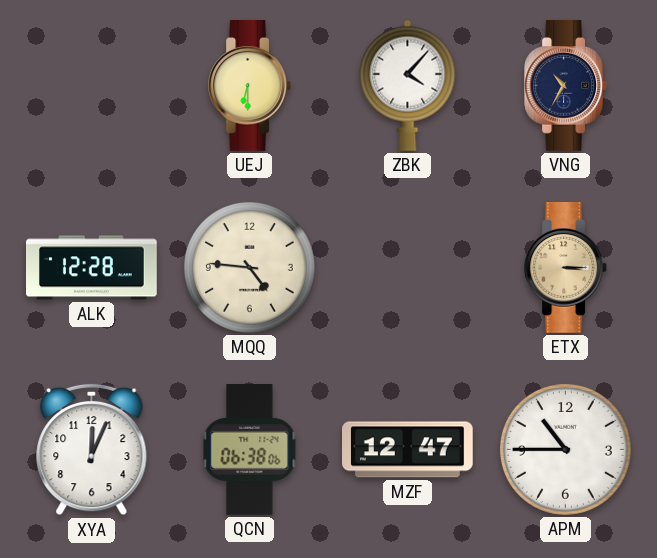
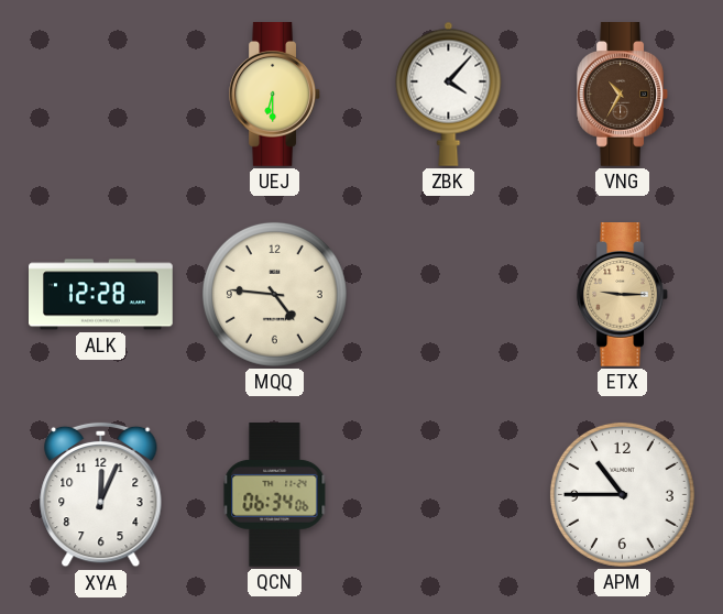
VNG dial: navy -> brown
ETX: 3:15 -> 9:15
QCN: 06:38 -> 06:34
MZF: 12:47 -> none
